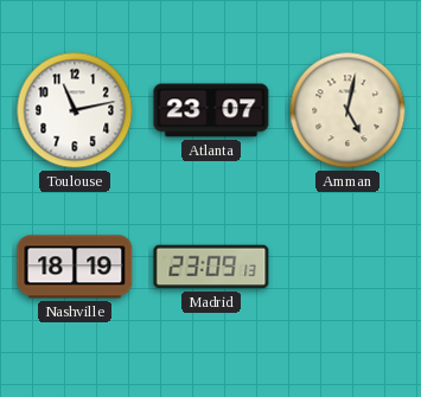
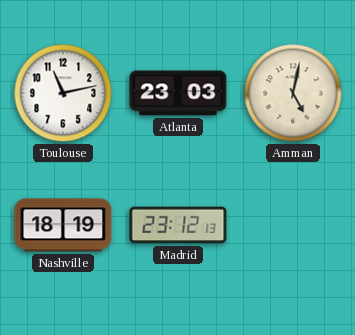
Atlanta: 23:07 -> 23:03
Madrid: 23:09 -> 23:12
